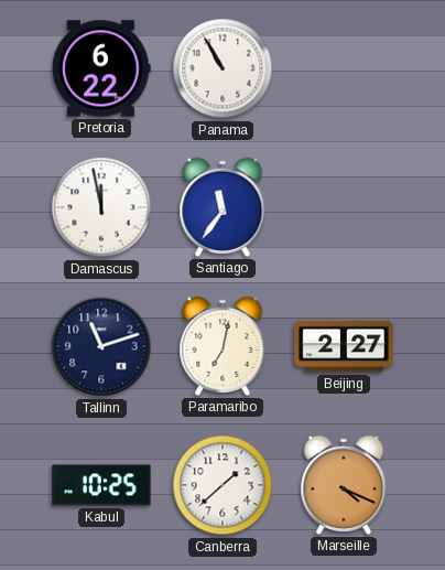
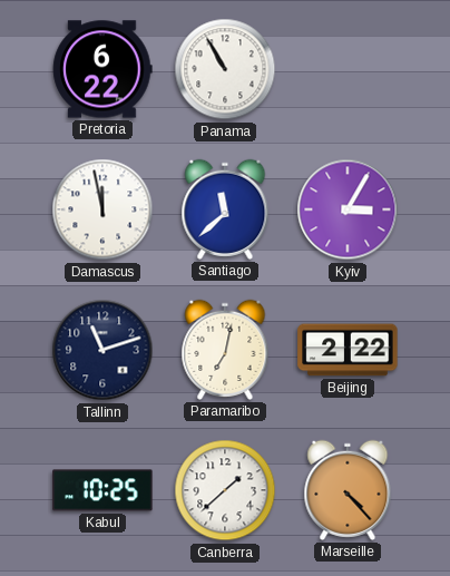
Santiago: 11:36 -> 11:38
Kyiv: none -> 3:05
Beijing: 2:27 -> 2:22
Marseille: 4:19 -> 4:23
